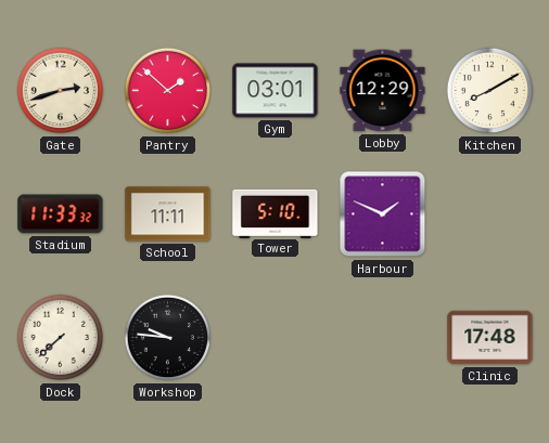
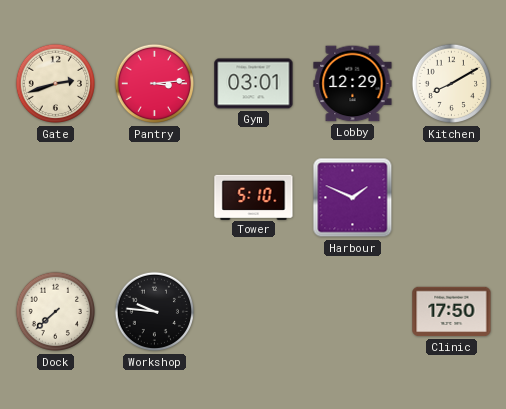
Pantry: 1:52 -> 3:14
Stadium: 11:33 -> none
School: 11:11 -> none
Clinic: 17:48 -> 17:50
